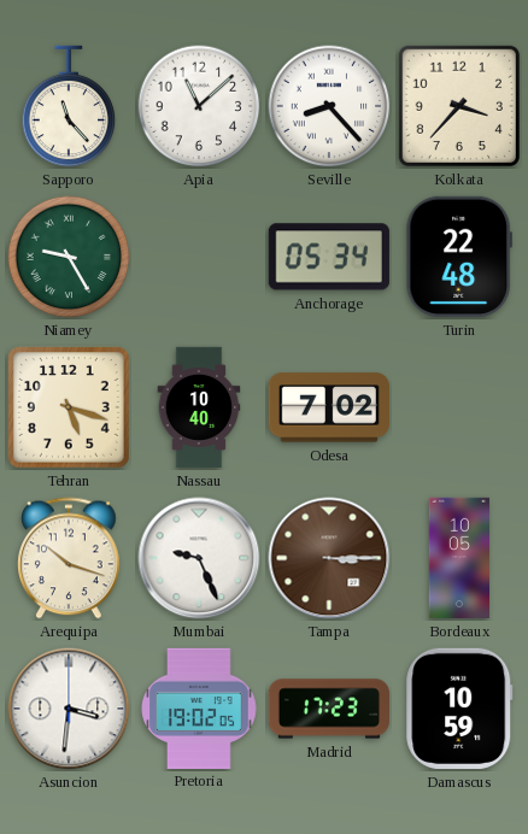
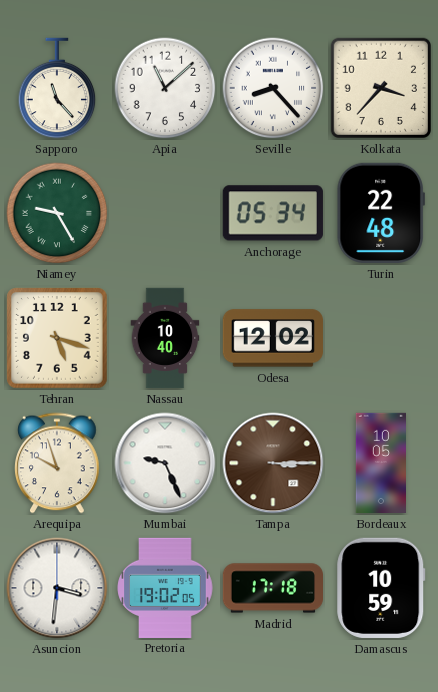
Odesa: 7:02 -> 12:02
Arequipa: 10:18 -> 9:57
Madrid: 17:23 -> 17:18
